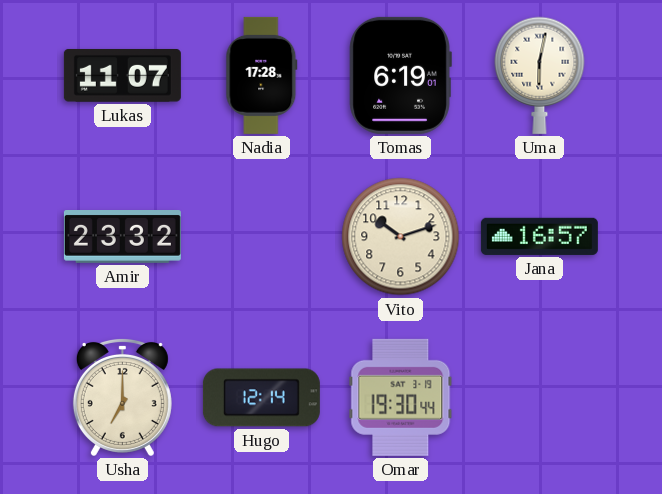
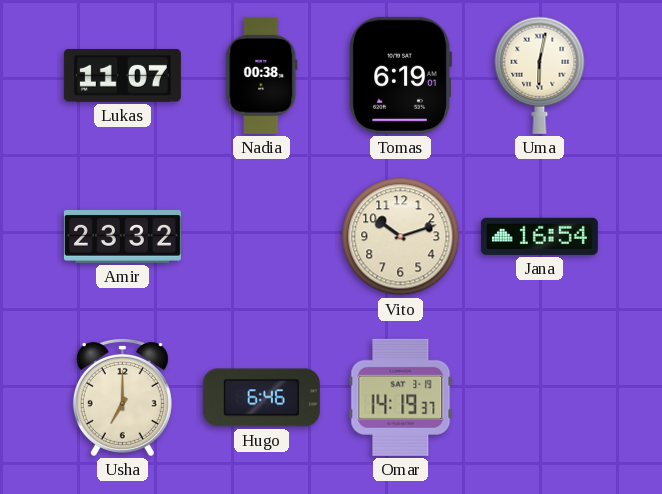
Nadia: 17:28 -> 00:38
Jana: 16:57 -> 16:54
Hugo: 12:14 -> 6:46
Omar: 19:30 -> 14:19
